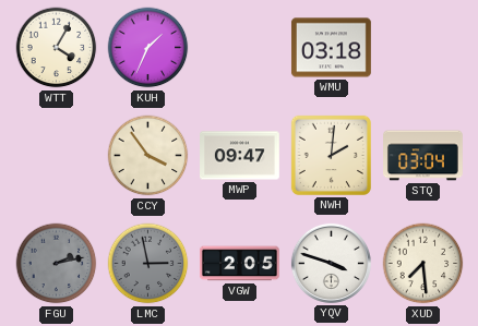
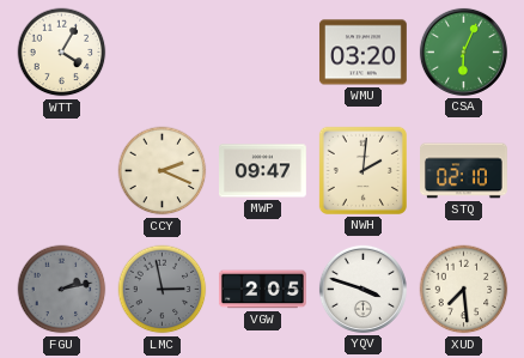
KUH: 1:34 -> none
WMU: 03:18 -> 03:20
CSA: none -> 6:04
CCY: 3:54 -> 2:19
STQ: 03:04 -> 02:10
